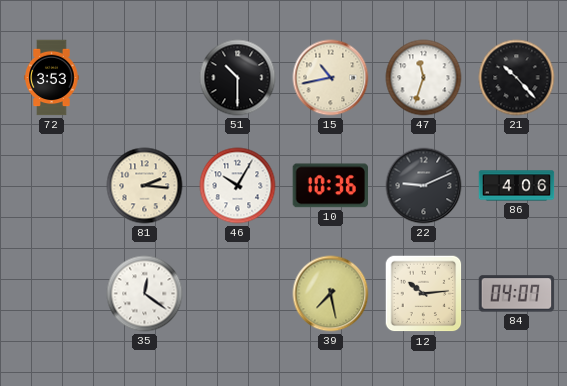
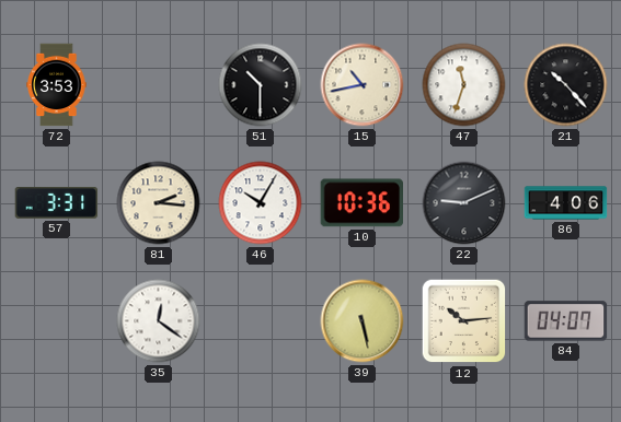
57: none -> 3:31
39: 7:28 -> 5:28
